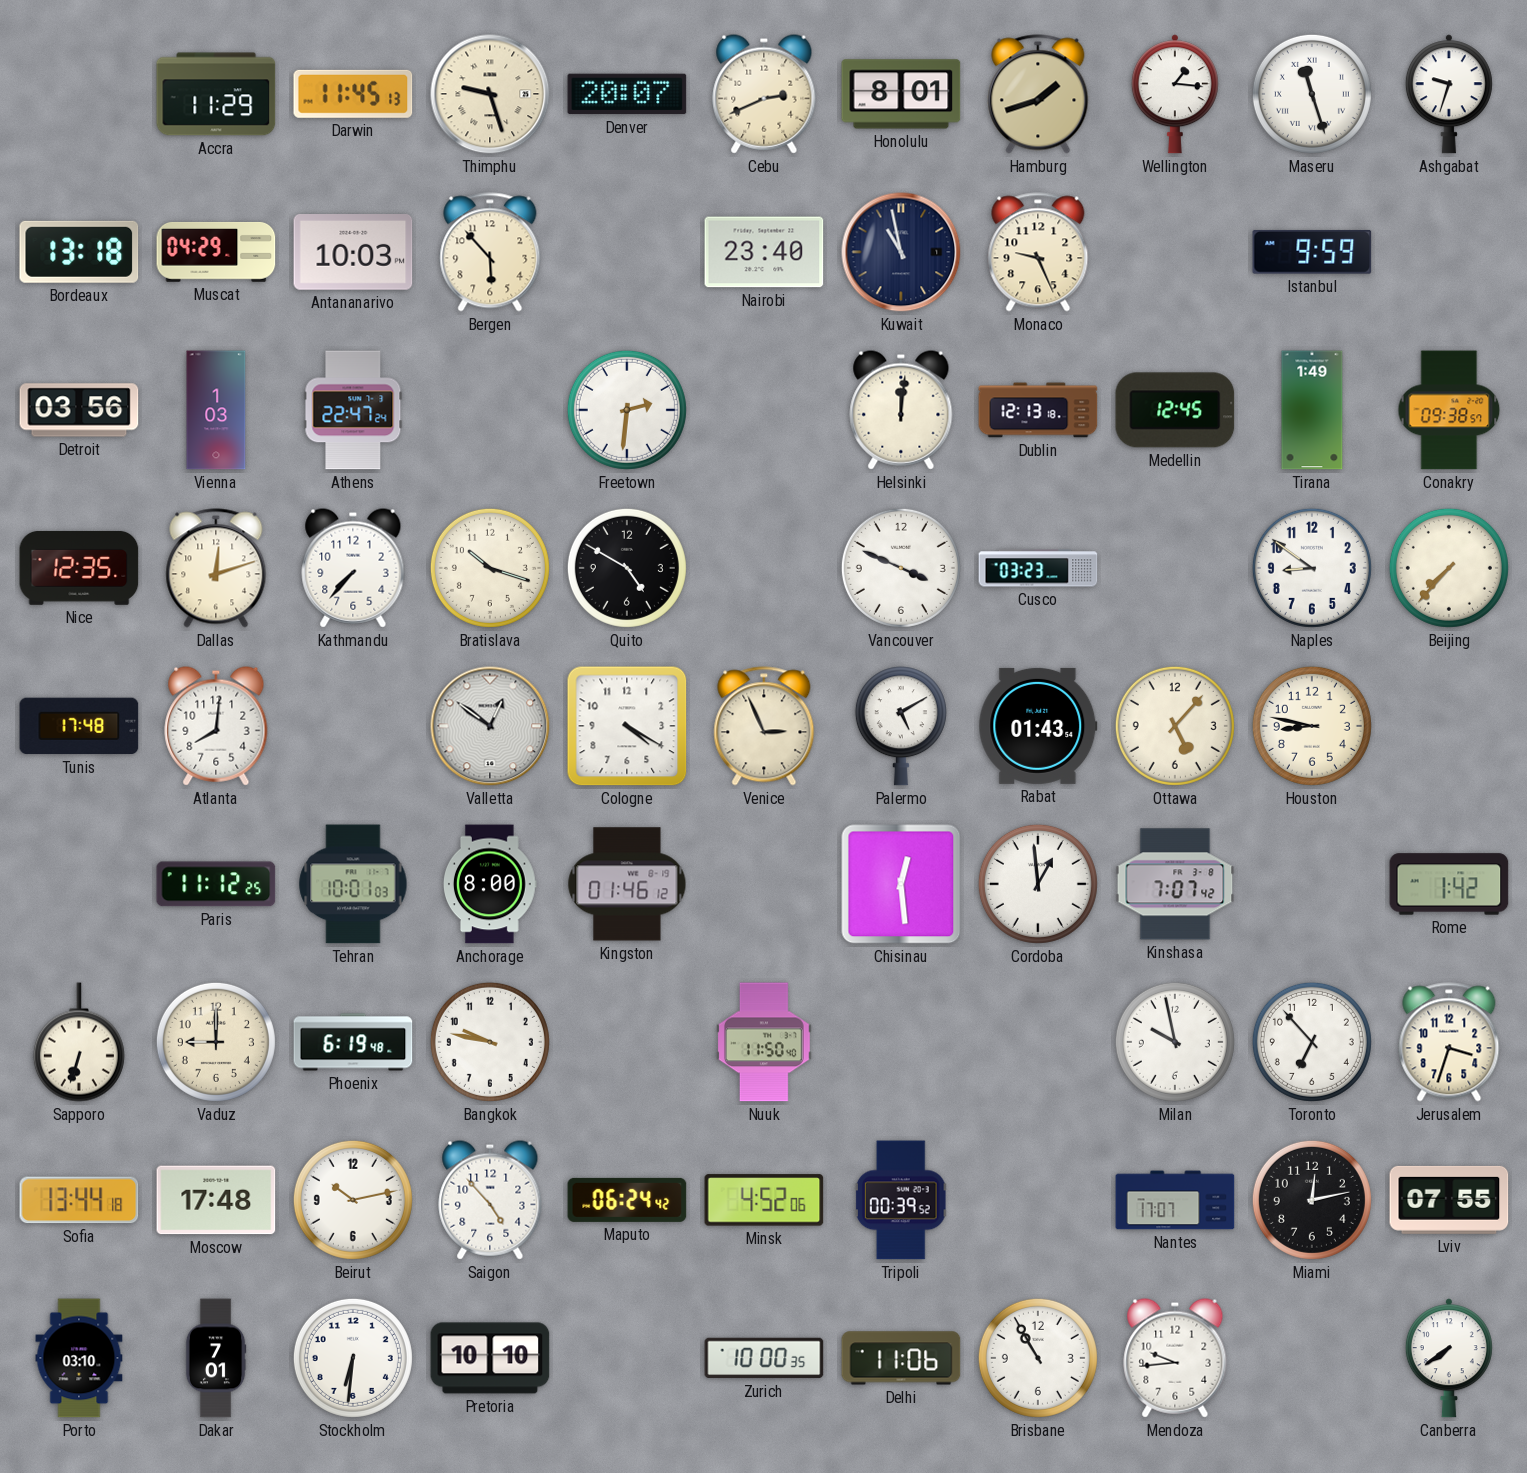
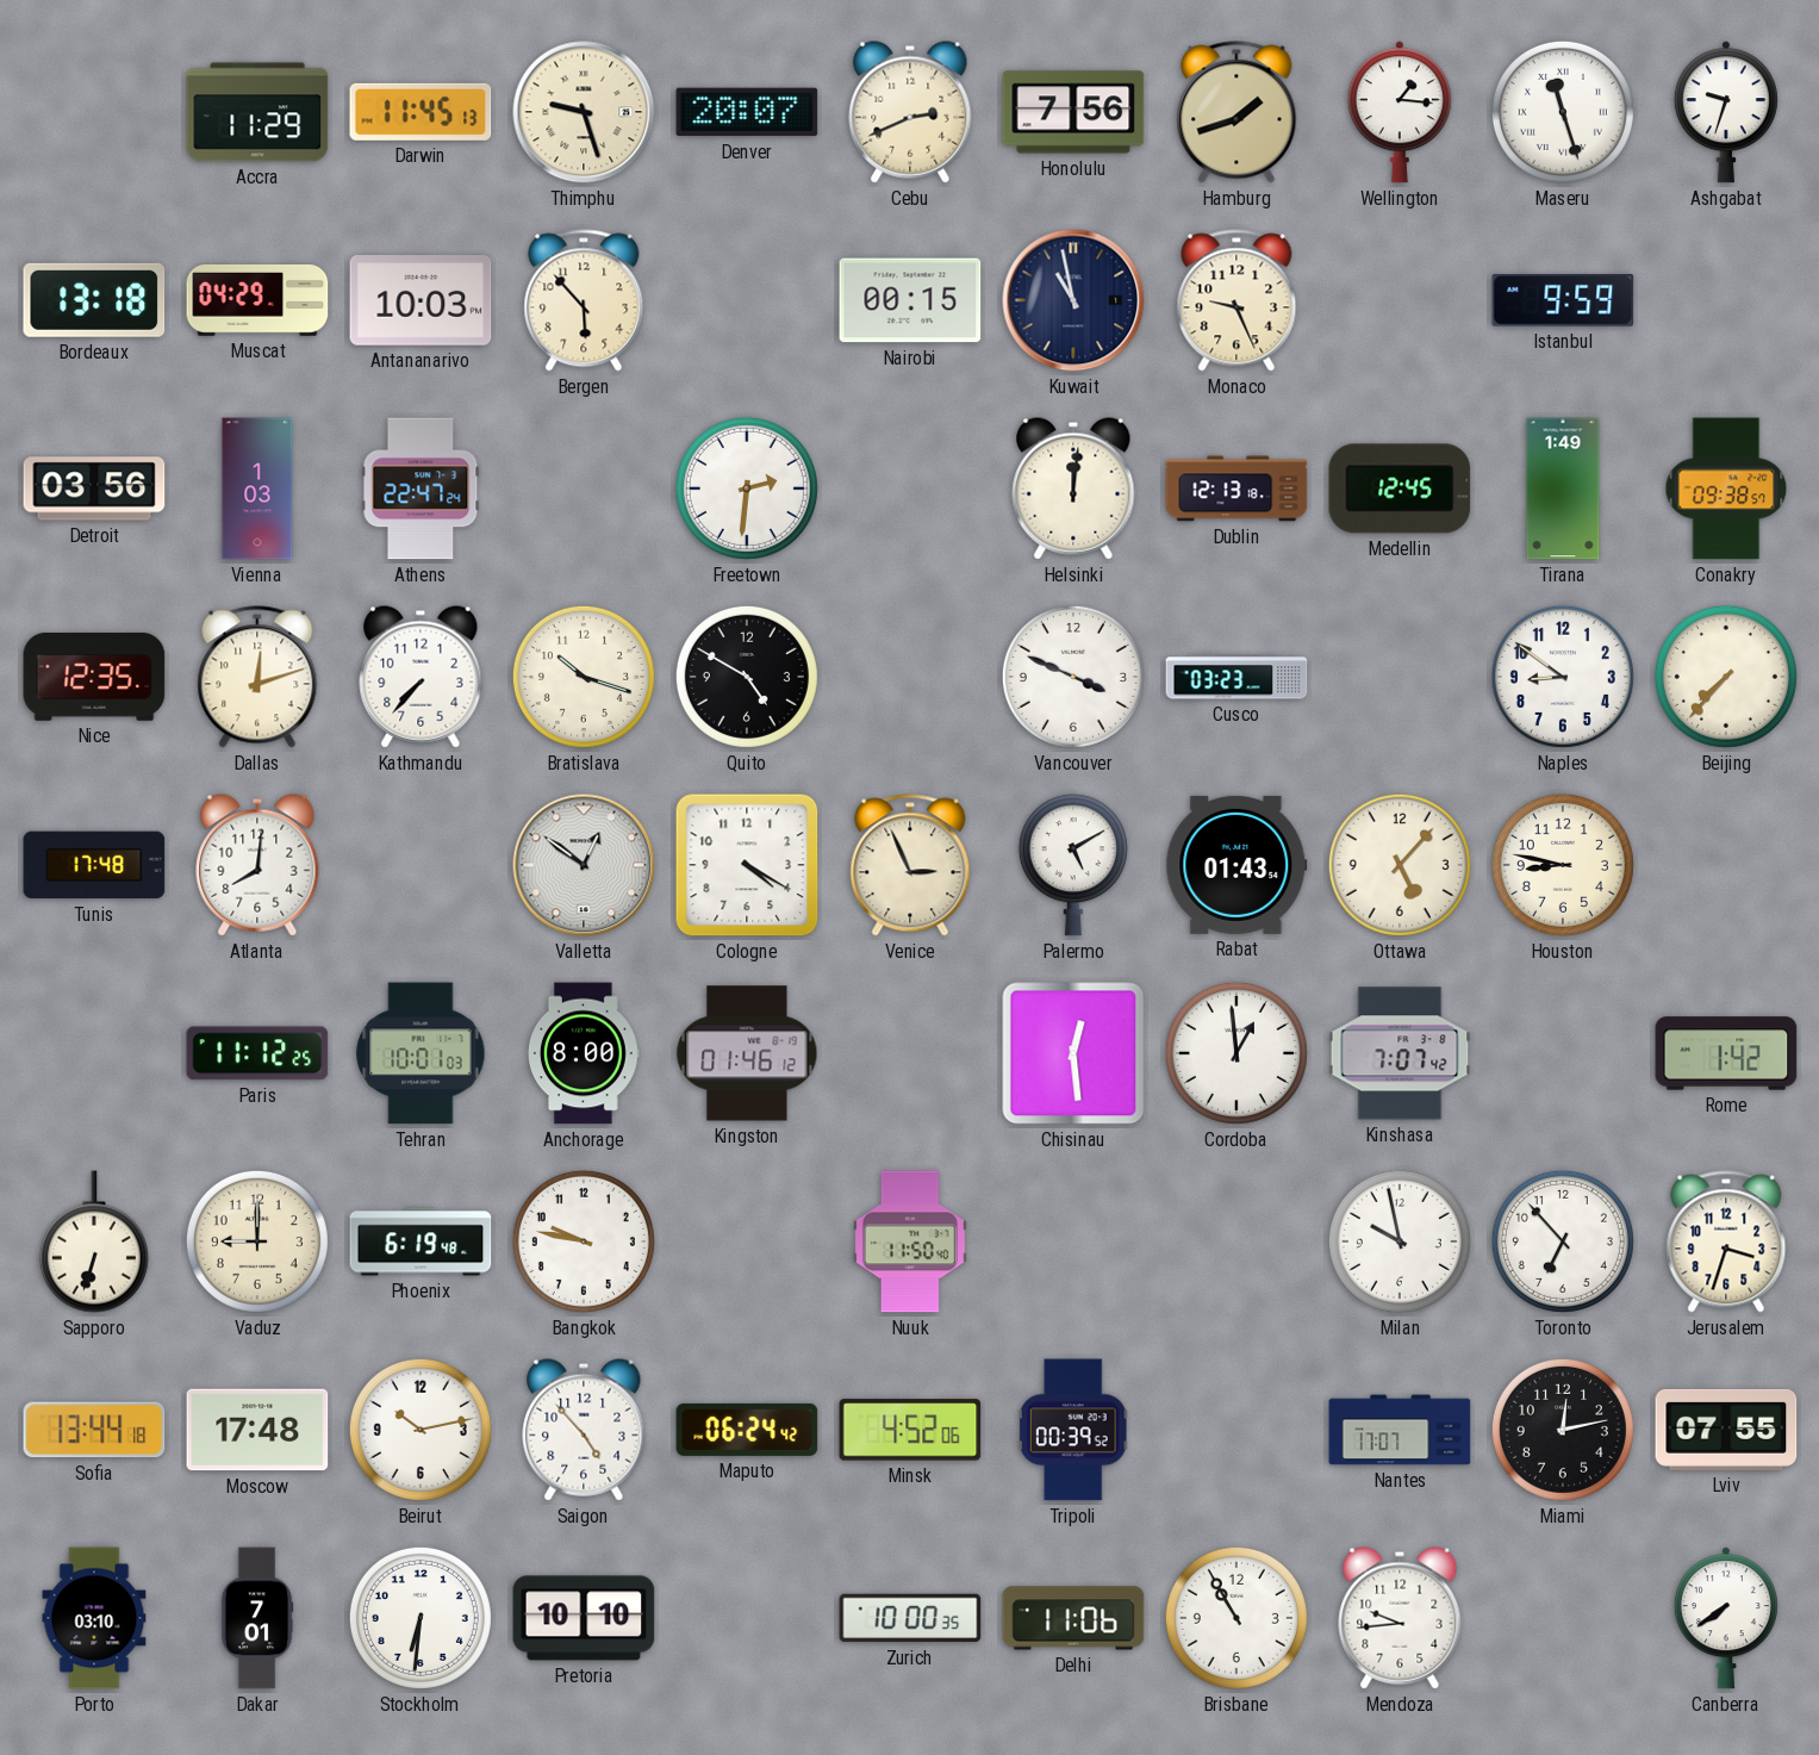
Honolulu: 8:01 -> 7:56
Nairobi: 23:40 -> 00:15
